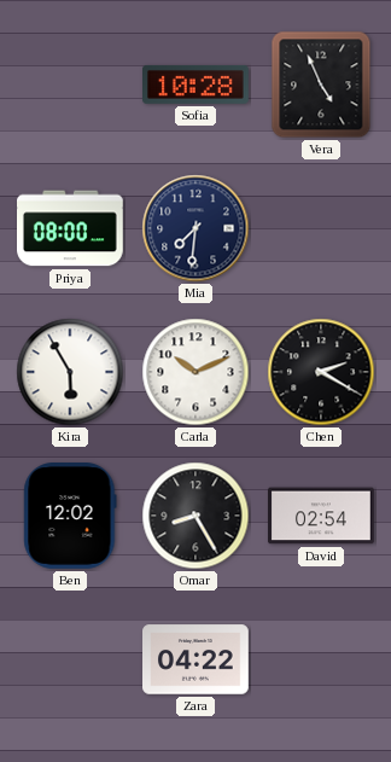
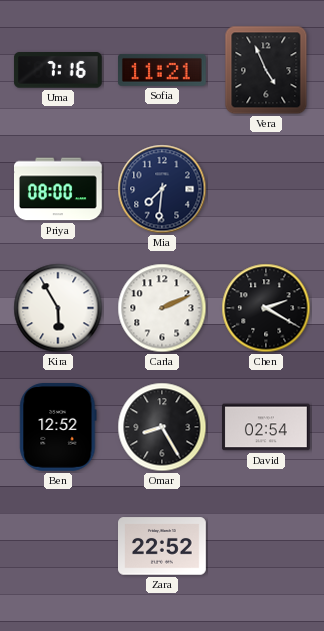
Uma: none -> 7:16
Sofia: 10:28 -> 11:21
Carla: 10:11 -> 2:11
Ben: 12:02 -> 12:52
Zara: 04:22 -> 22:52
